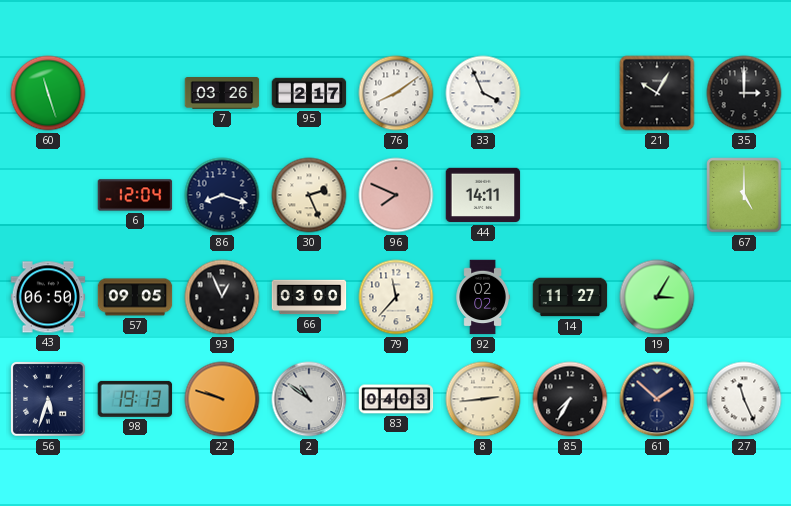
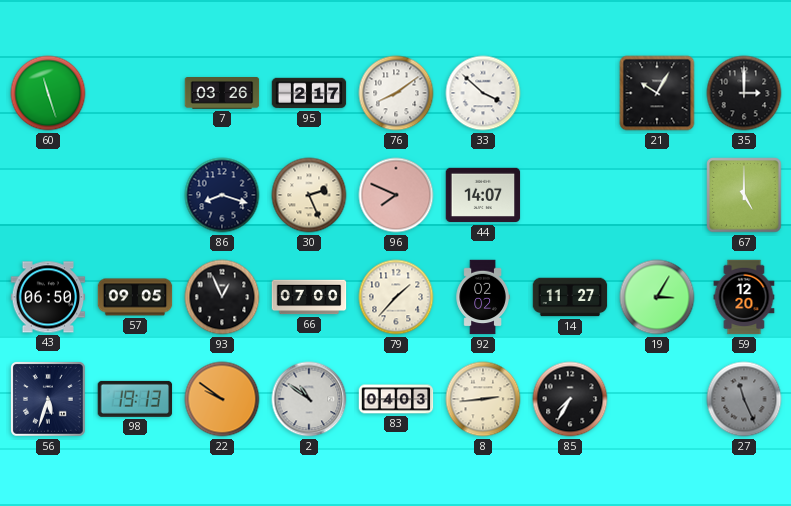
33: 3:56 -> 3:52
6: 12:04 -> none
44: 14:11 -> 14:07
66: 03:00 -> 07:00
79: 11:37 -> 1:37
59: none -> 12:20
22: 9:48 -> 9:51
61: 1:52 -> none
27 dial: white -> grey
